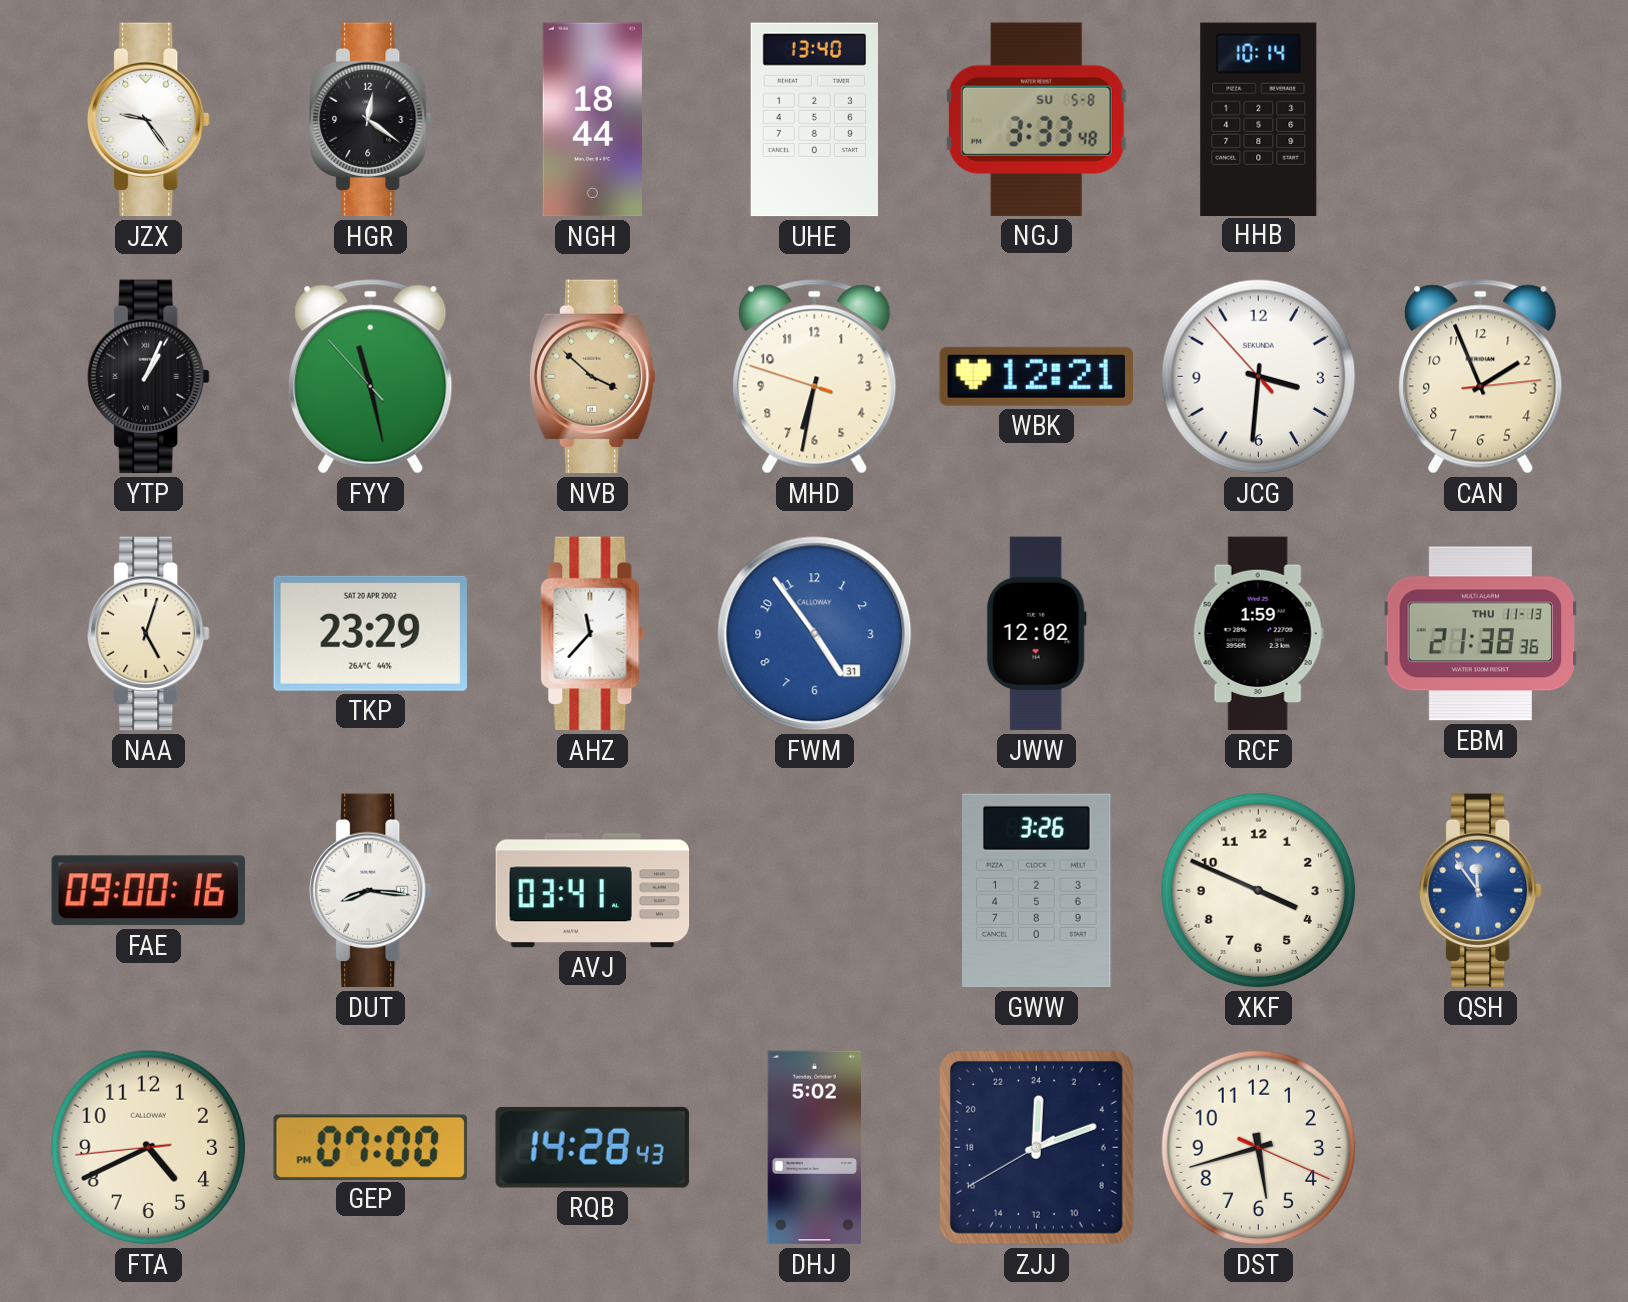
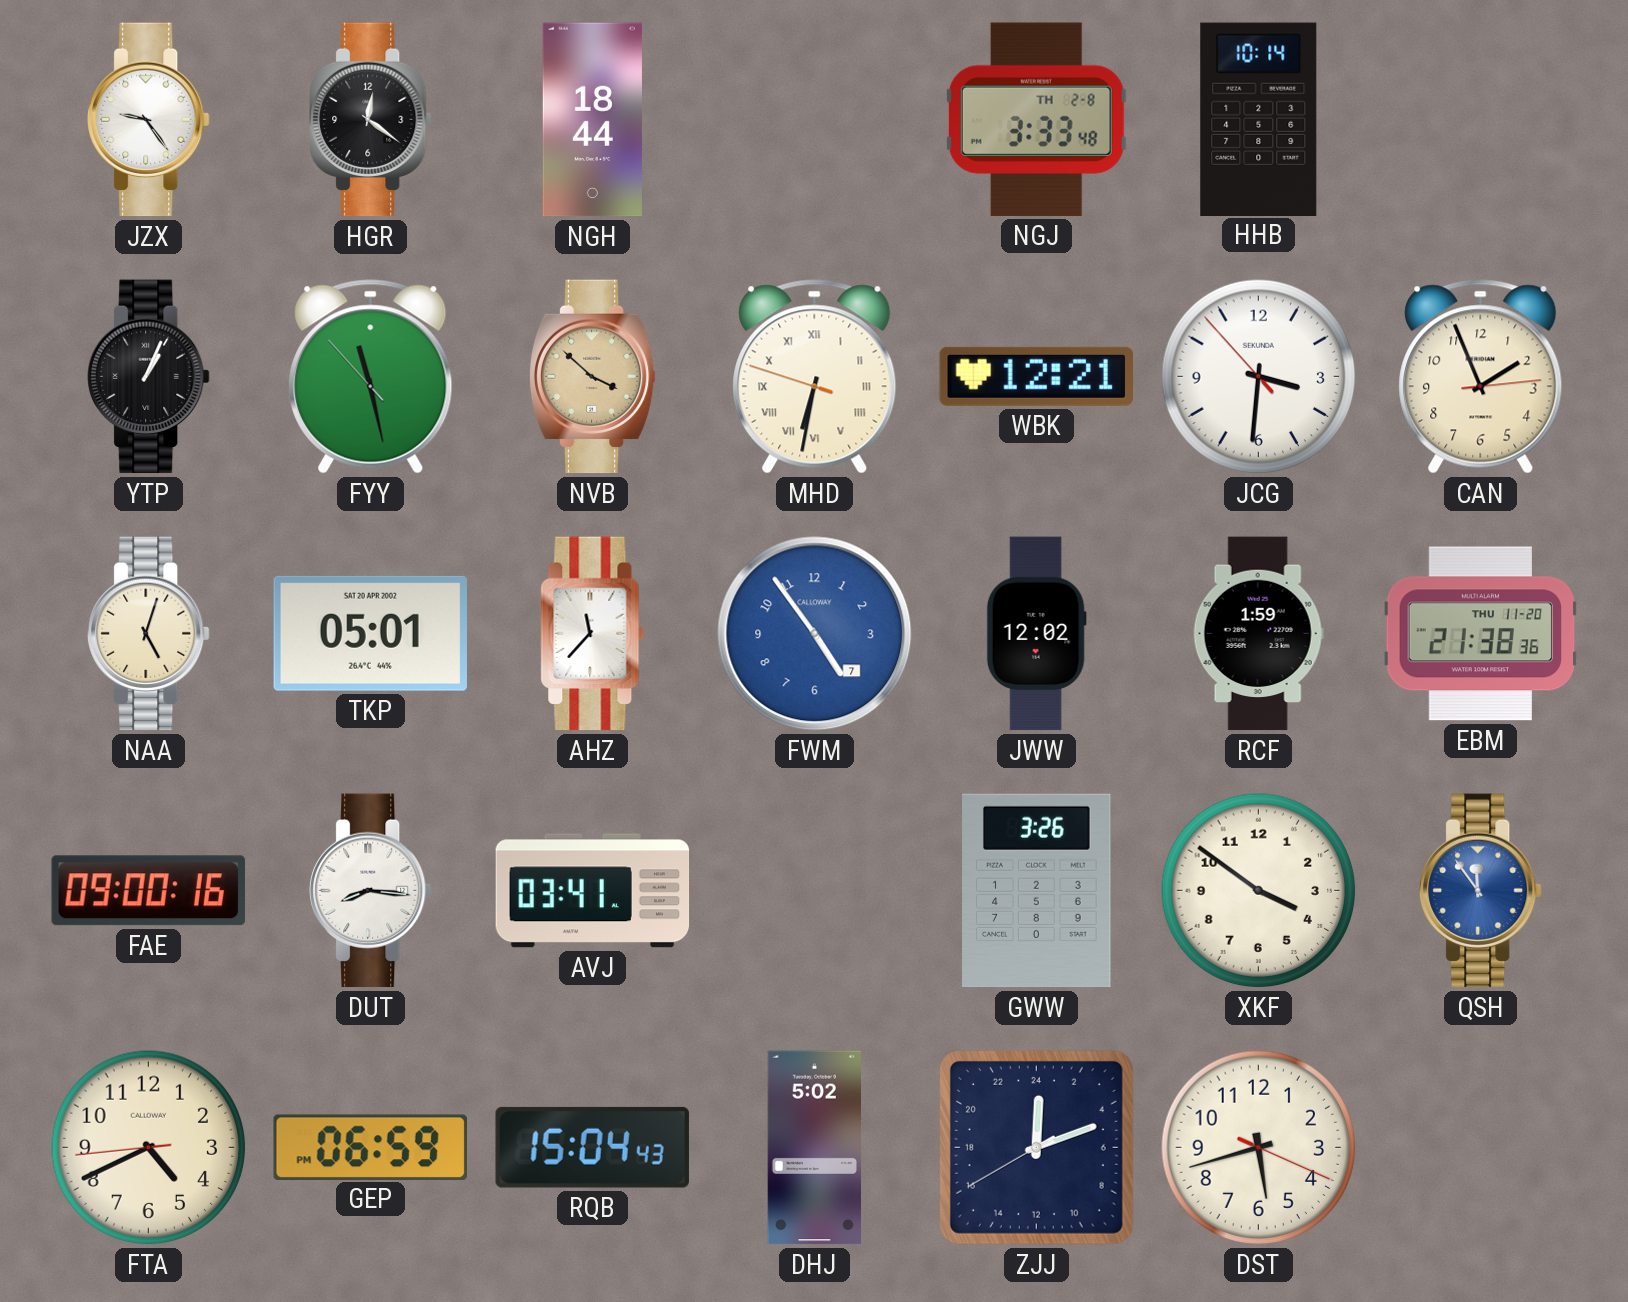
UHE: 13:40 -> none
NGJ date: SU 5-8 -> TH 2-8
MHD numerals: Arabic -> Roman
TKP: 23:29 -> 05:01
FWM date: 31 -> 7
EBM date: THU 11-13 -> THU 11-20
XKF: 3:49 -> 3:51
GEP: 07:00 -> 06:59
RQB: 14:28 -> 15:04
